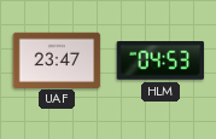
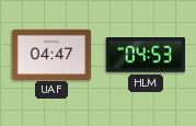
UAF: 23:47 -> 04:47
